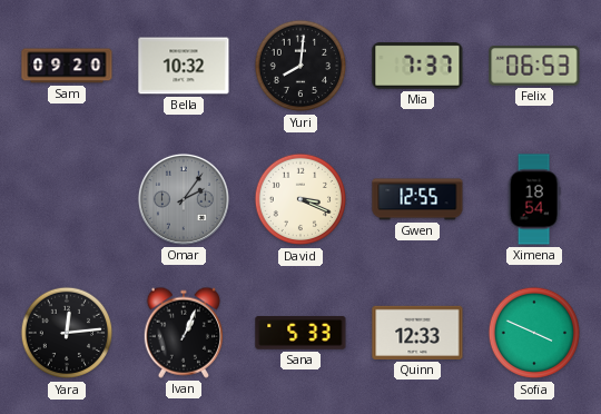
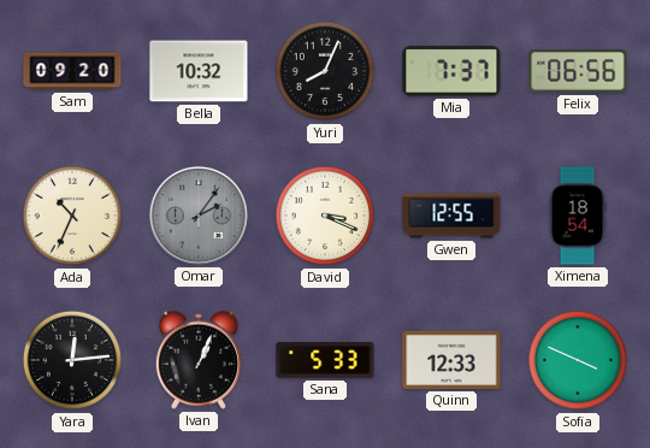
Yuri: 8:01 -> 8:04
Felix: 06:53 -> 06:56
Ada: none -> 10:34
